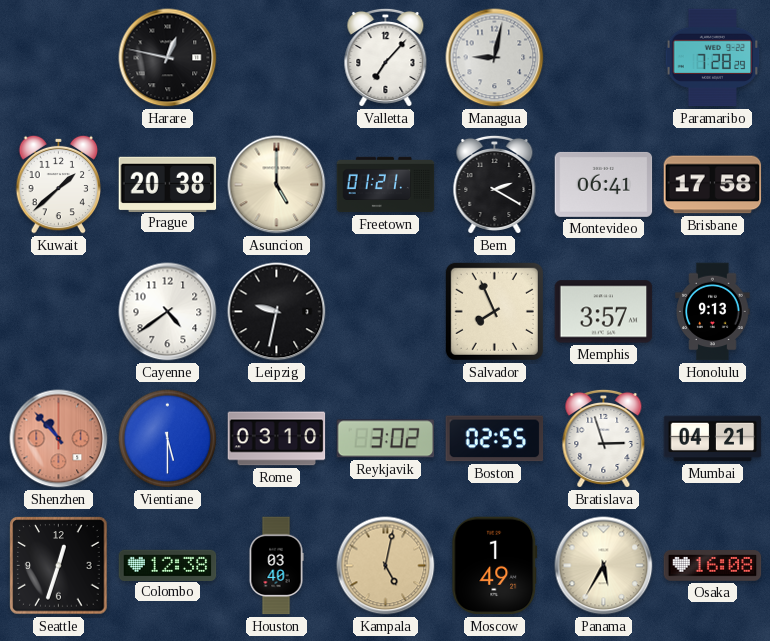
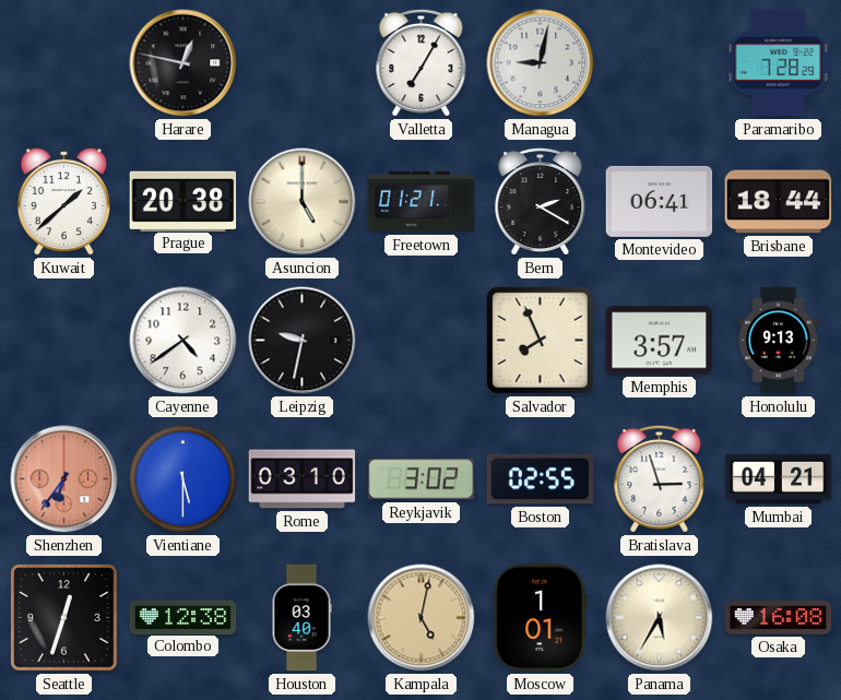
Valletta: 7:07 -> 7:05
Brisbane: 17:58 -> 18:44
Shenzhen: 10:53 -> 6:36
Moscow: 1:49 -> 1:01
